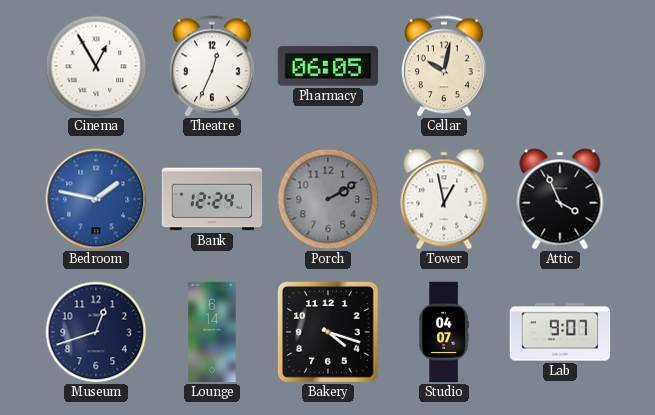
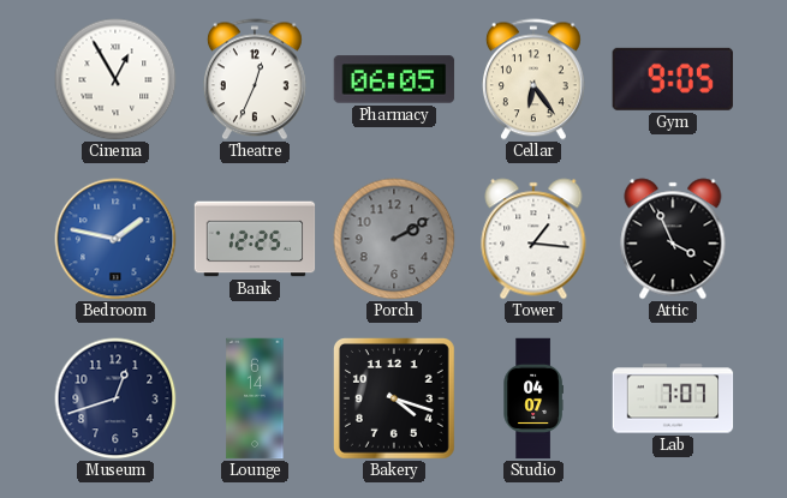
Cellar: 10:02 -> 6:24
Gym: none -> 9:05
Bank: 12:24 -> 12:25
Tower: 12:58 -> 1:16
Lab: 9:07 -> 7:07
